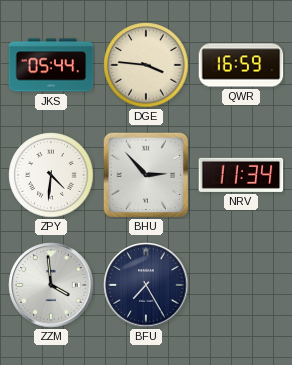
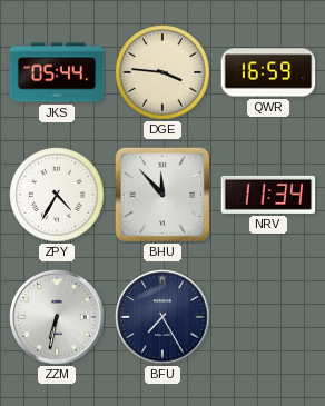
ZPY: 4:31 -> 4:35
BHU: 2:53 -> 11:53
ZZM: 3:59 -> 6:32
